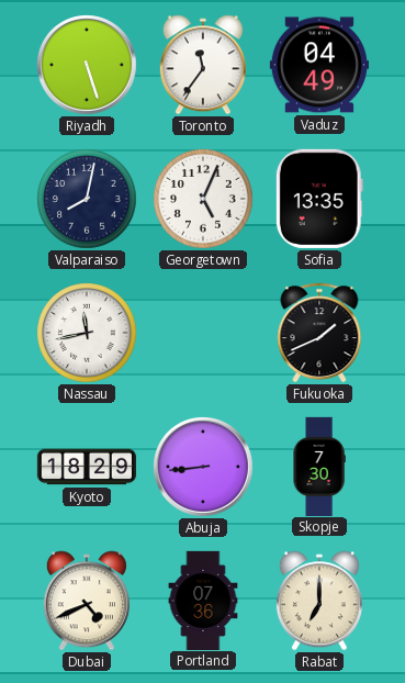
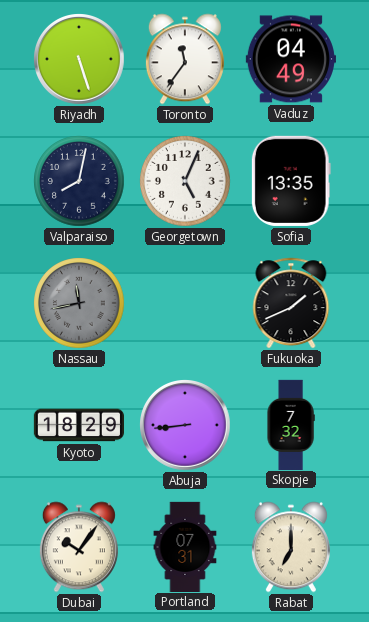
Nassau dial: white -> grey
Skopje: 7:30 -> 7:32
Dubai: 4:41 -> 10:06
Portland: 07:36 -> 07:31
